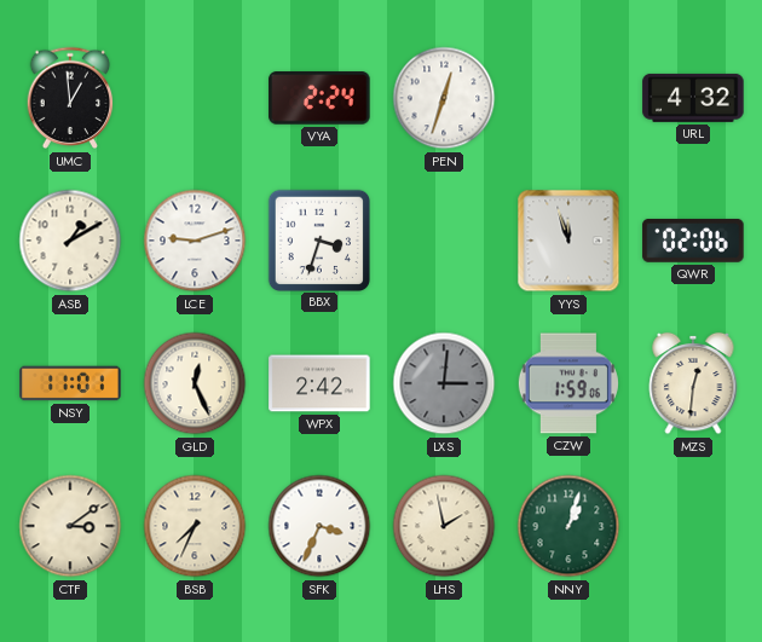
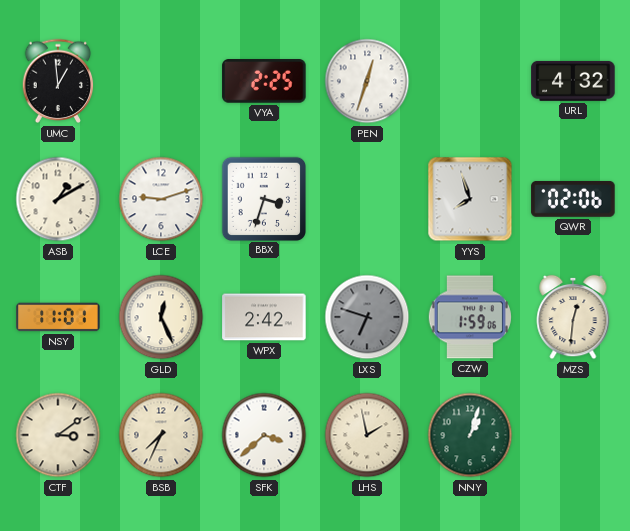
VYA: 2:24 -> 2:25
YYS: 11:57 -> 7:57
LXS: 3:01 -> 6:48
SFK: 3:34 -> 3:38
